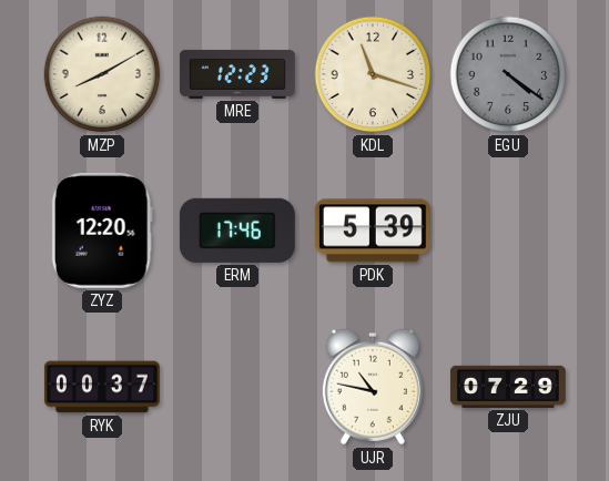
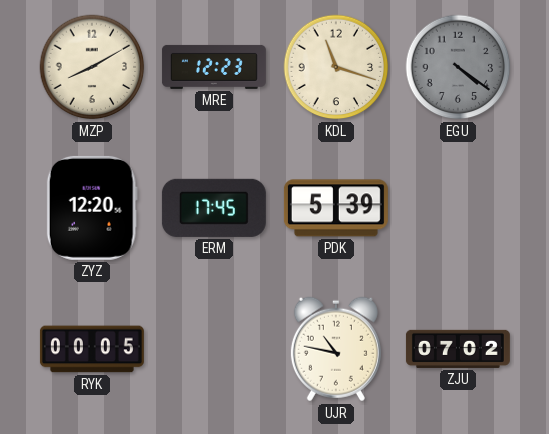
ERM: 17:46 -> 17:45
RYK: 00:37 -> 00:05
ZJU: 07:29 -> 07:02
